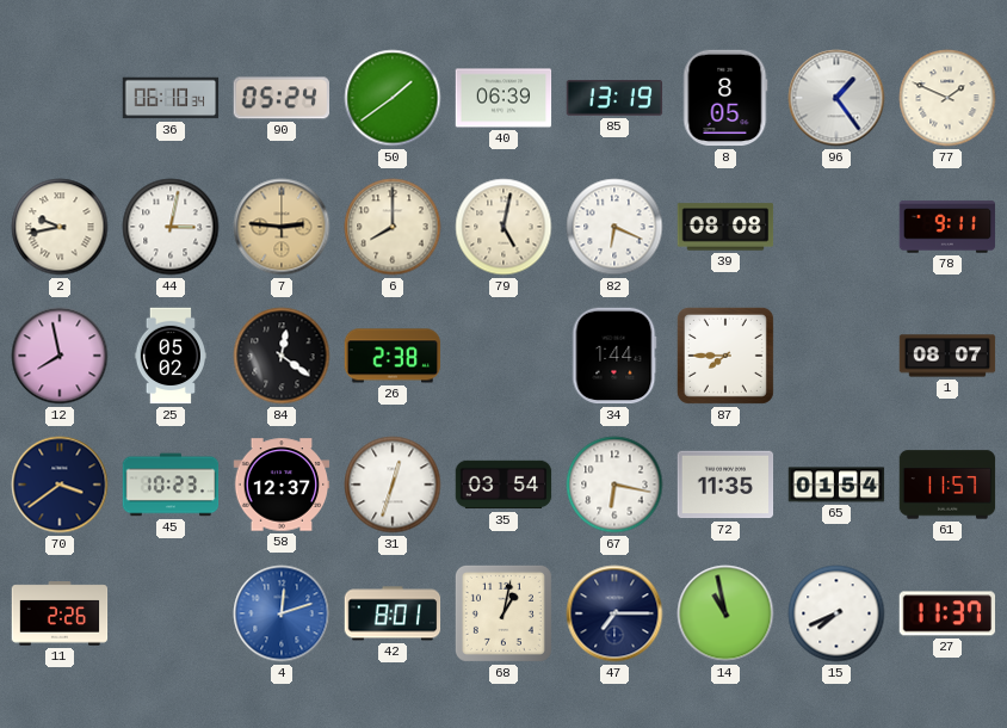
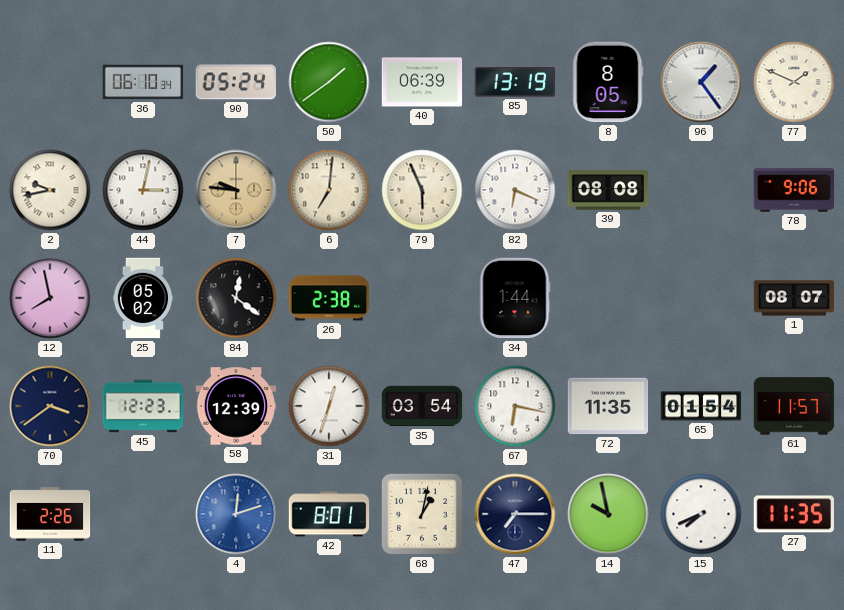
7: 2:46 -> 9:46
6: 8:00 -> 7:01
79: 5:02 -> 5:56
78: 9:11 -> 9:06
87: 7:45 -> none
45: 10:23 -> 12:23
58: 12:37 -> 12:39
14: 10:58 -> 9:58
27: 11:37 -> 11:35
